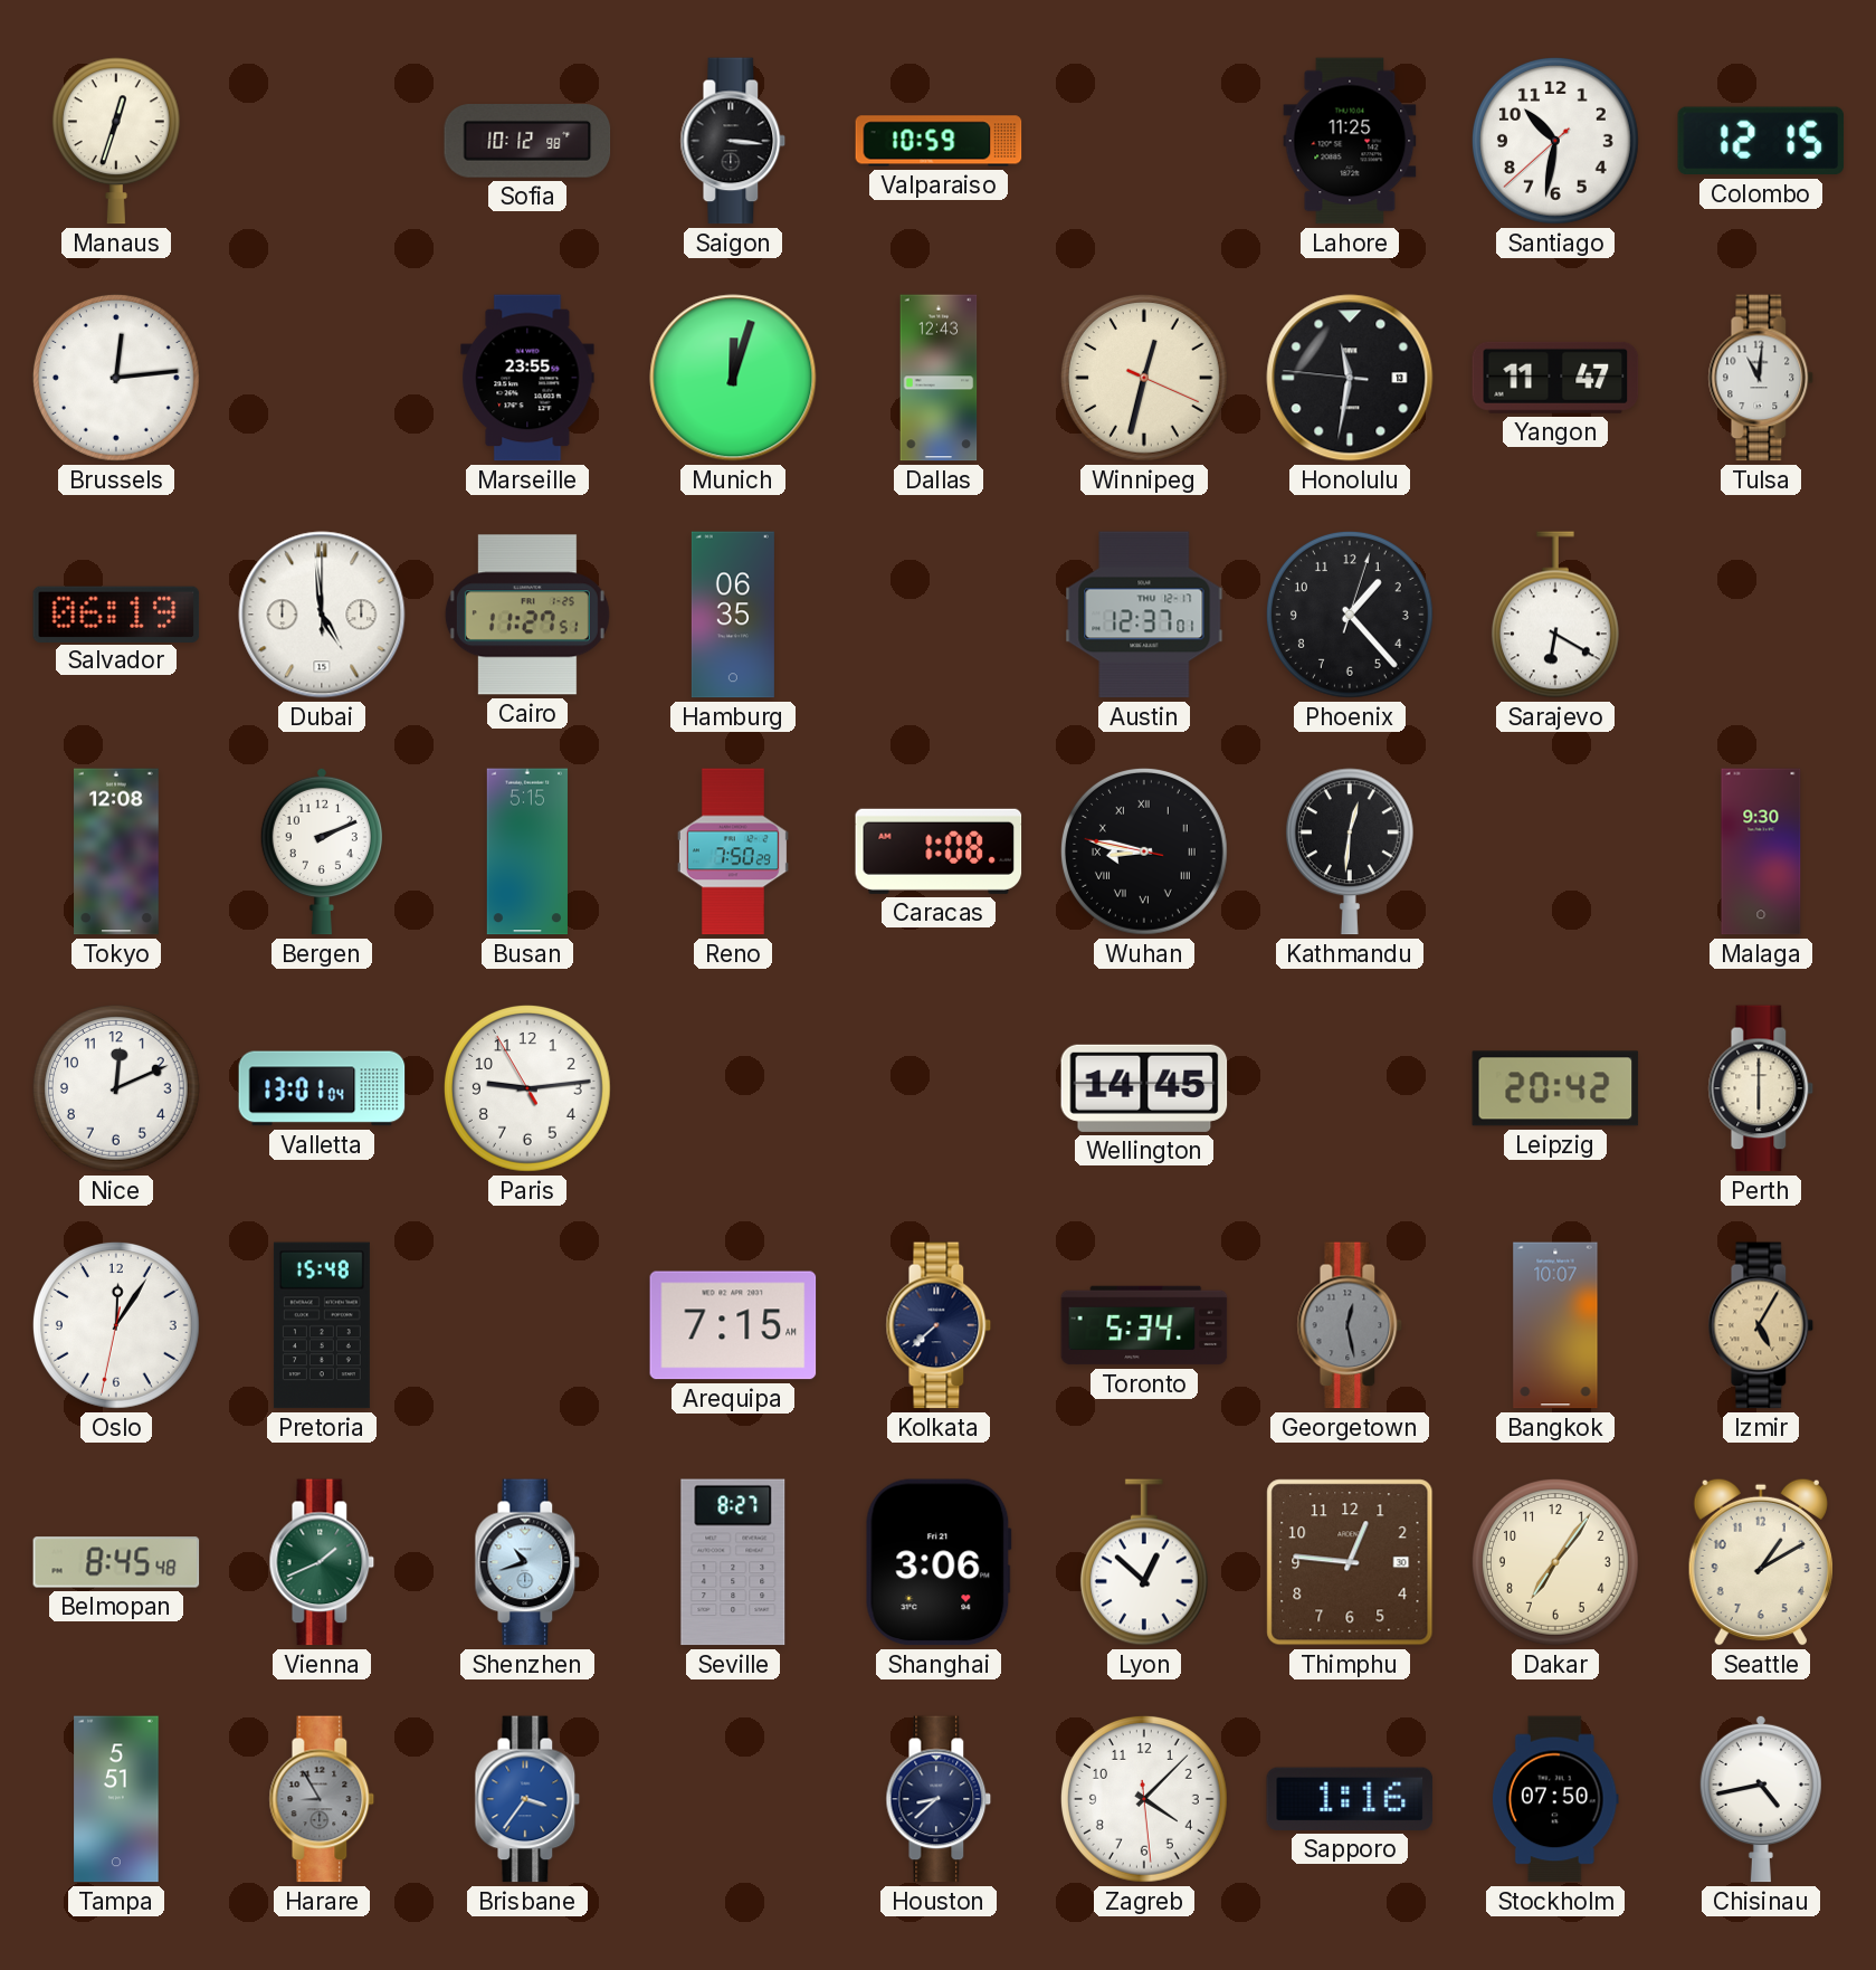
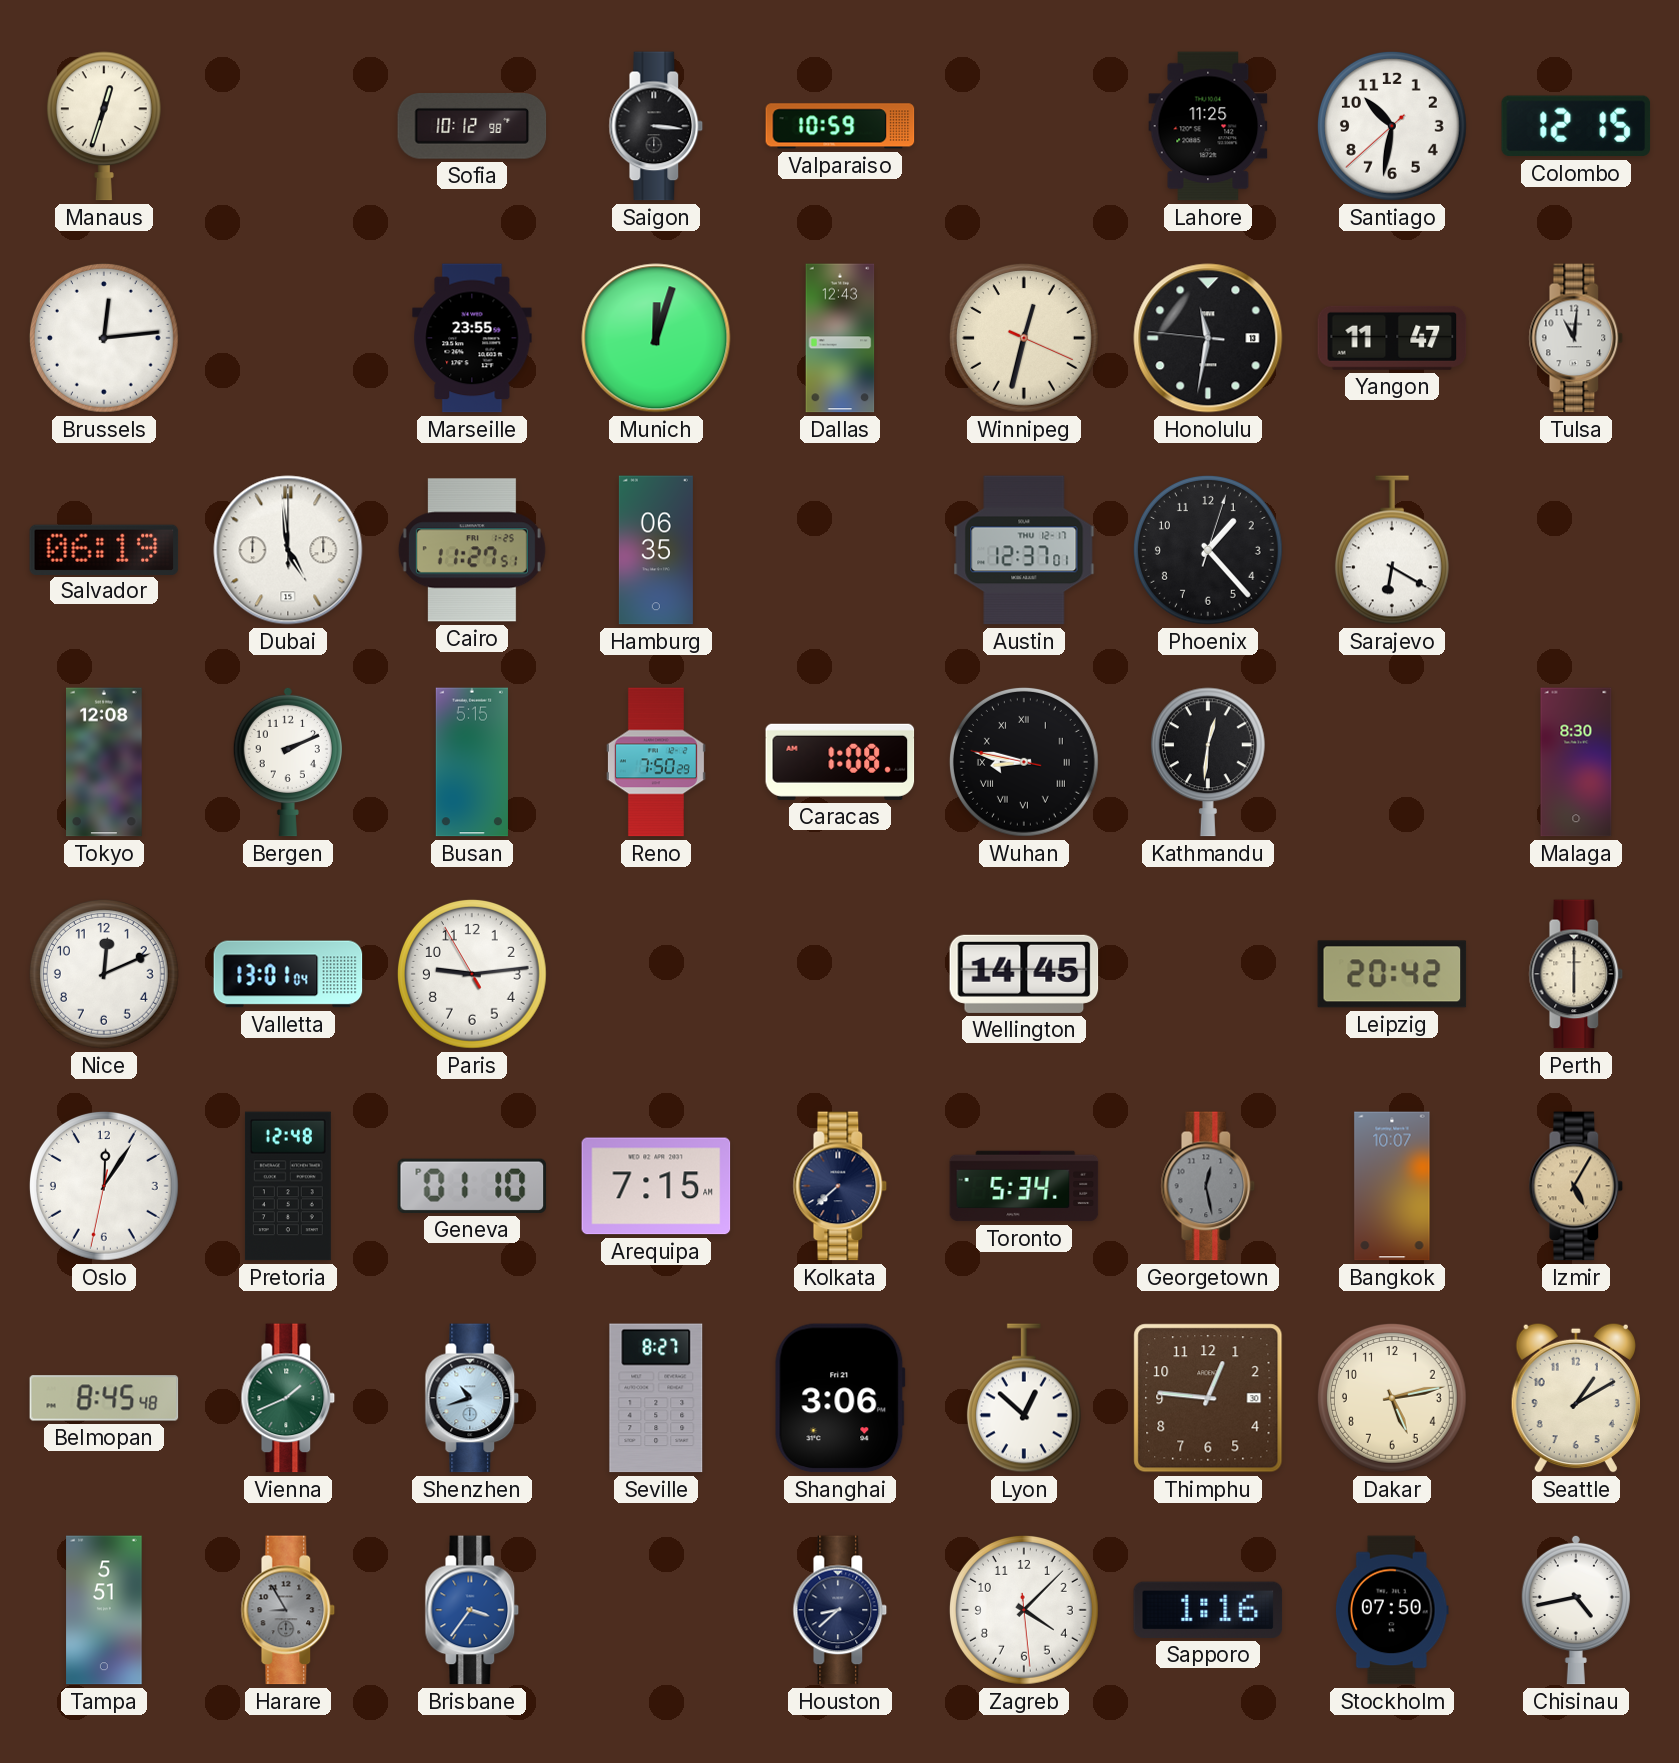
Malaga: 9:30 -> 8:30
Pretoria: 15:48 -> 12:48
Geneva: none -> 01:10
Dakar: 7:06 -> 5:13
